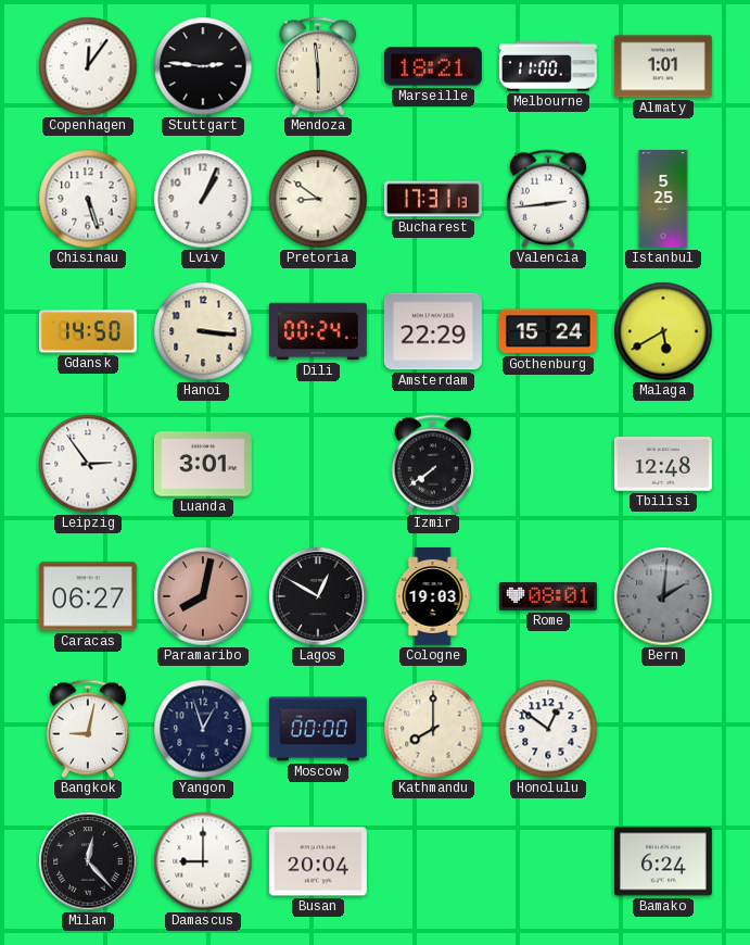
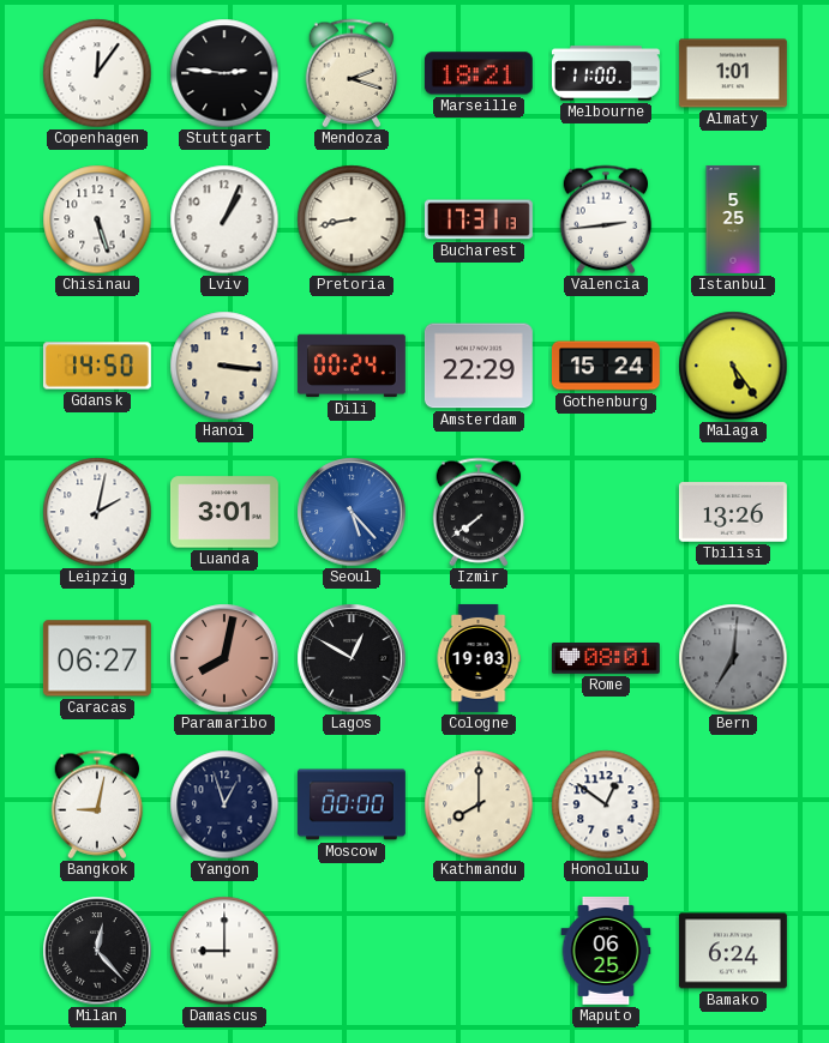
Mendoza: 5:59 -> 2:18
Pretoria: 8:51 -> 8:43
Malaga: 5:40 -> 5:24
Leipzig: 2:54 -> 2:02
Seoul: none -> 5:23
Tbilisi: 12:48 -> 13:26
Bern: 2:01 -> 7:01
Busan: 20:04 -> none
Maputo: none -> 06:25
